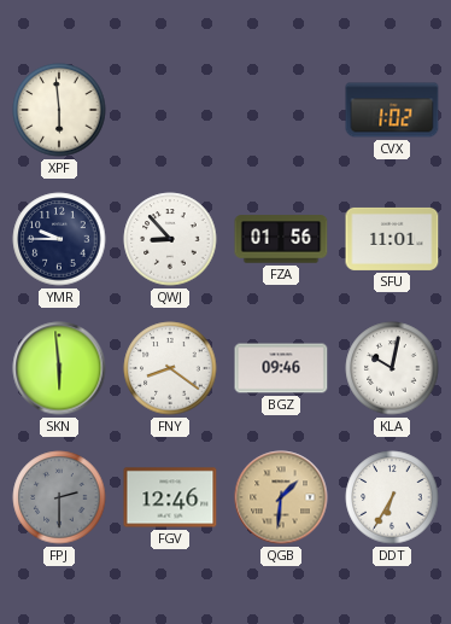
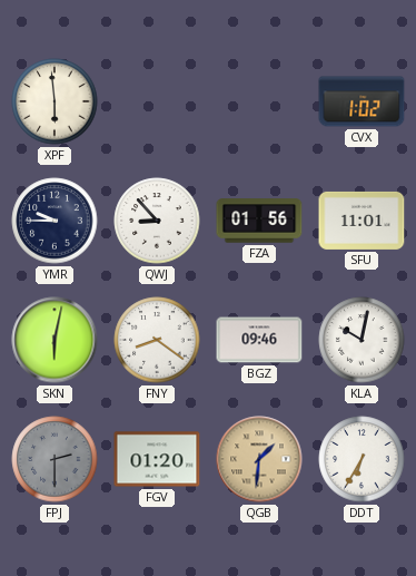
SKN: 5:59 -> 6:02
FGV: 12:46 -> 01:20
